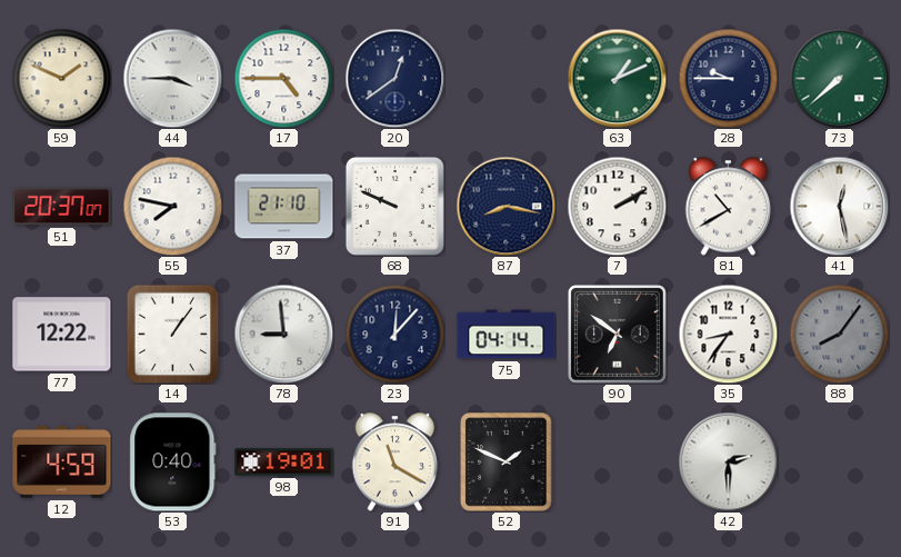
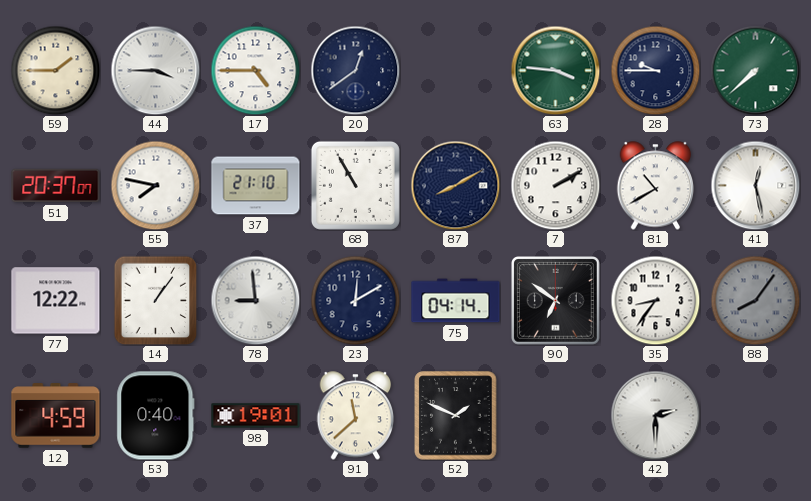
59: 1:49 -> 1:45
63: 1:11 -> 3:46
68: 9:49 -> 10:55
87: 8:17 -> 8:10
23: 12:07 -> 12:10
91: 11:20 -> 11:38
